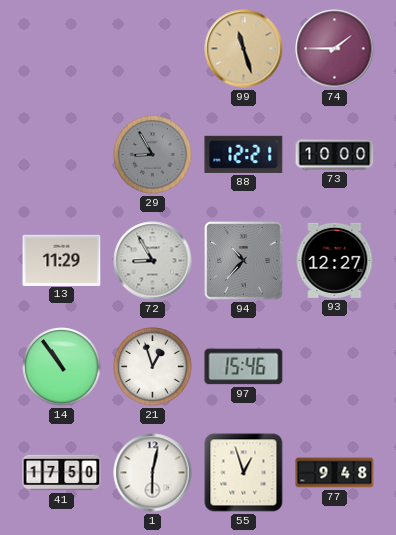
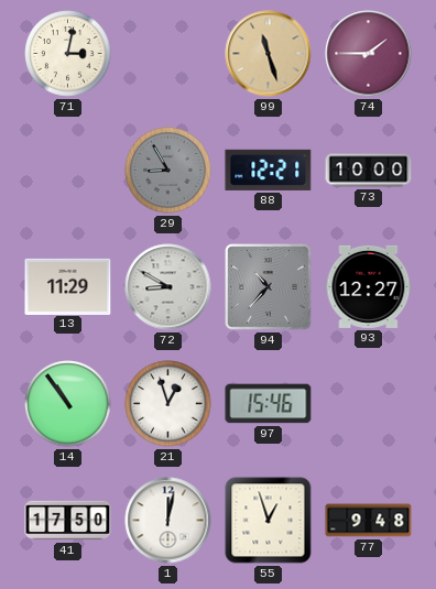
71: none -> 3:02
72: 8:55 -> 8:50
1: 6:02 -> 12:02
